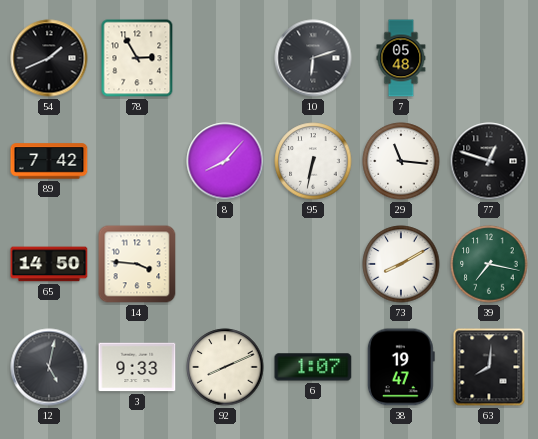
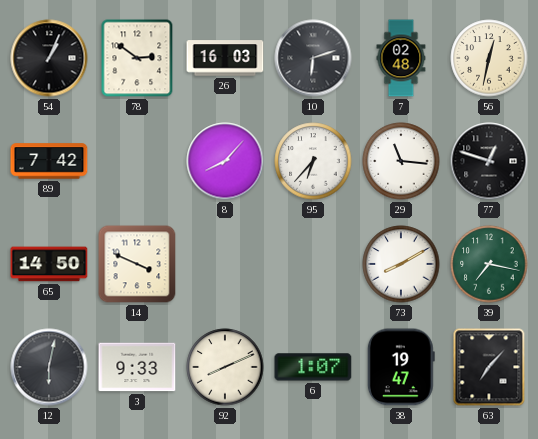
54: 1:41 -> 1:04
78: 2:55 -> 2:51
26: none -> 16:03
7: 05:48 -> 02:48
56: none -> 12:32
95: 6:32 -> 6:37
14: 3:46 -> 3:49
12: 5:02 -> 6:02
63: 8:01 -> 7:07
